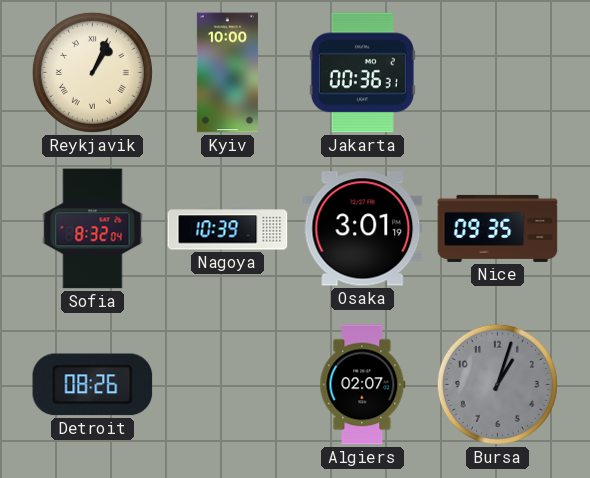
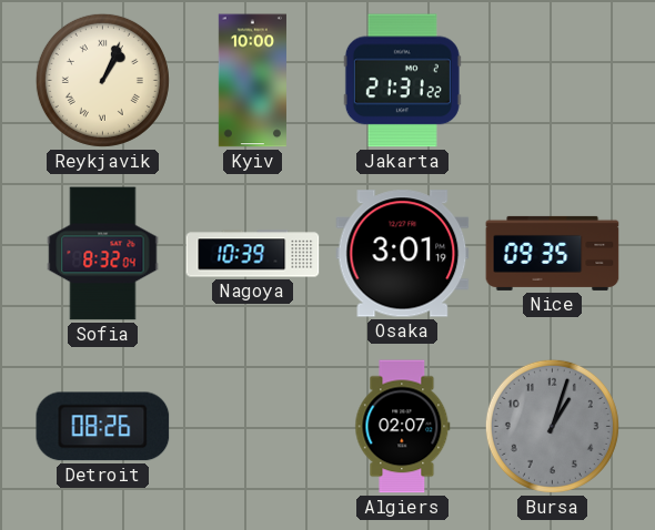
Jakarta: 00:36 -> 21:31
